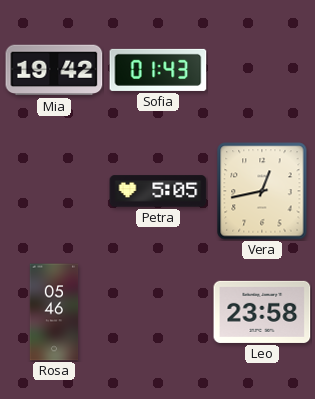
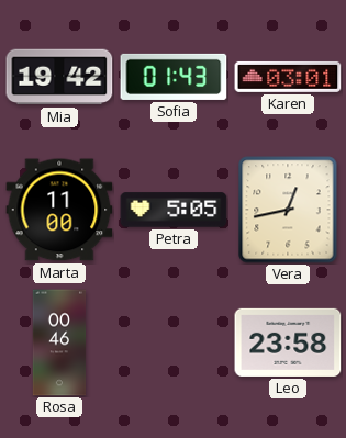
Karen: none -> 03:01
Marta: none -> 11:00
Rosa: 05:46 -> 00:46
